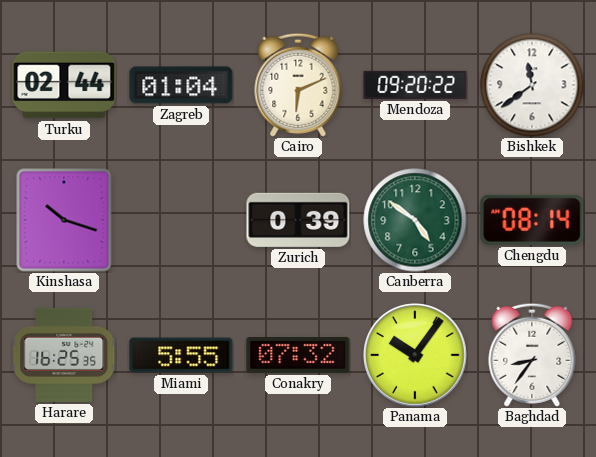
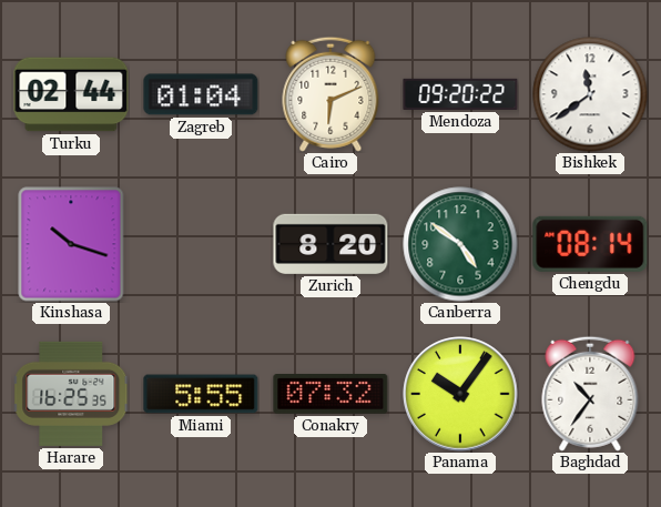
Zurich: 0:39 -> 8:20
Baghdad: 8:36 -> 10:36
